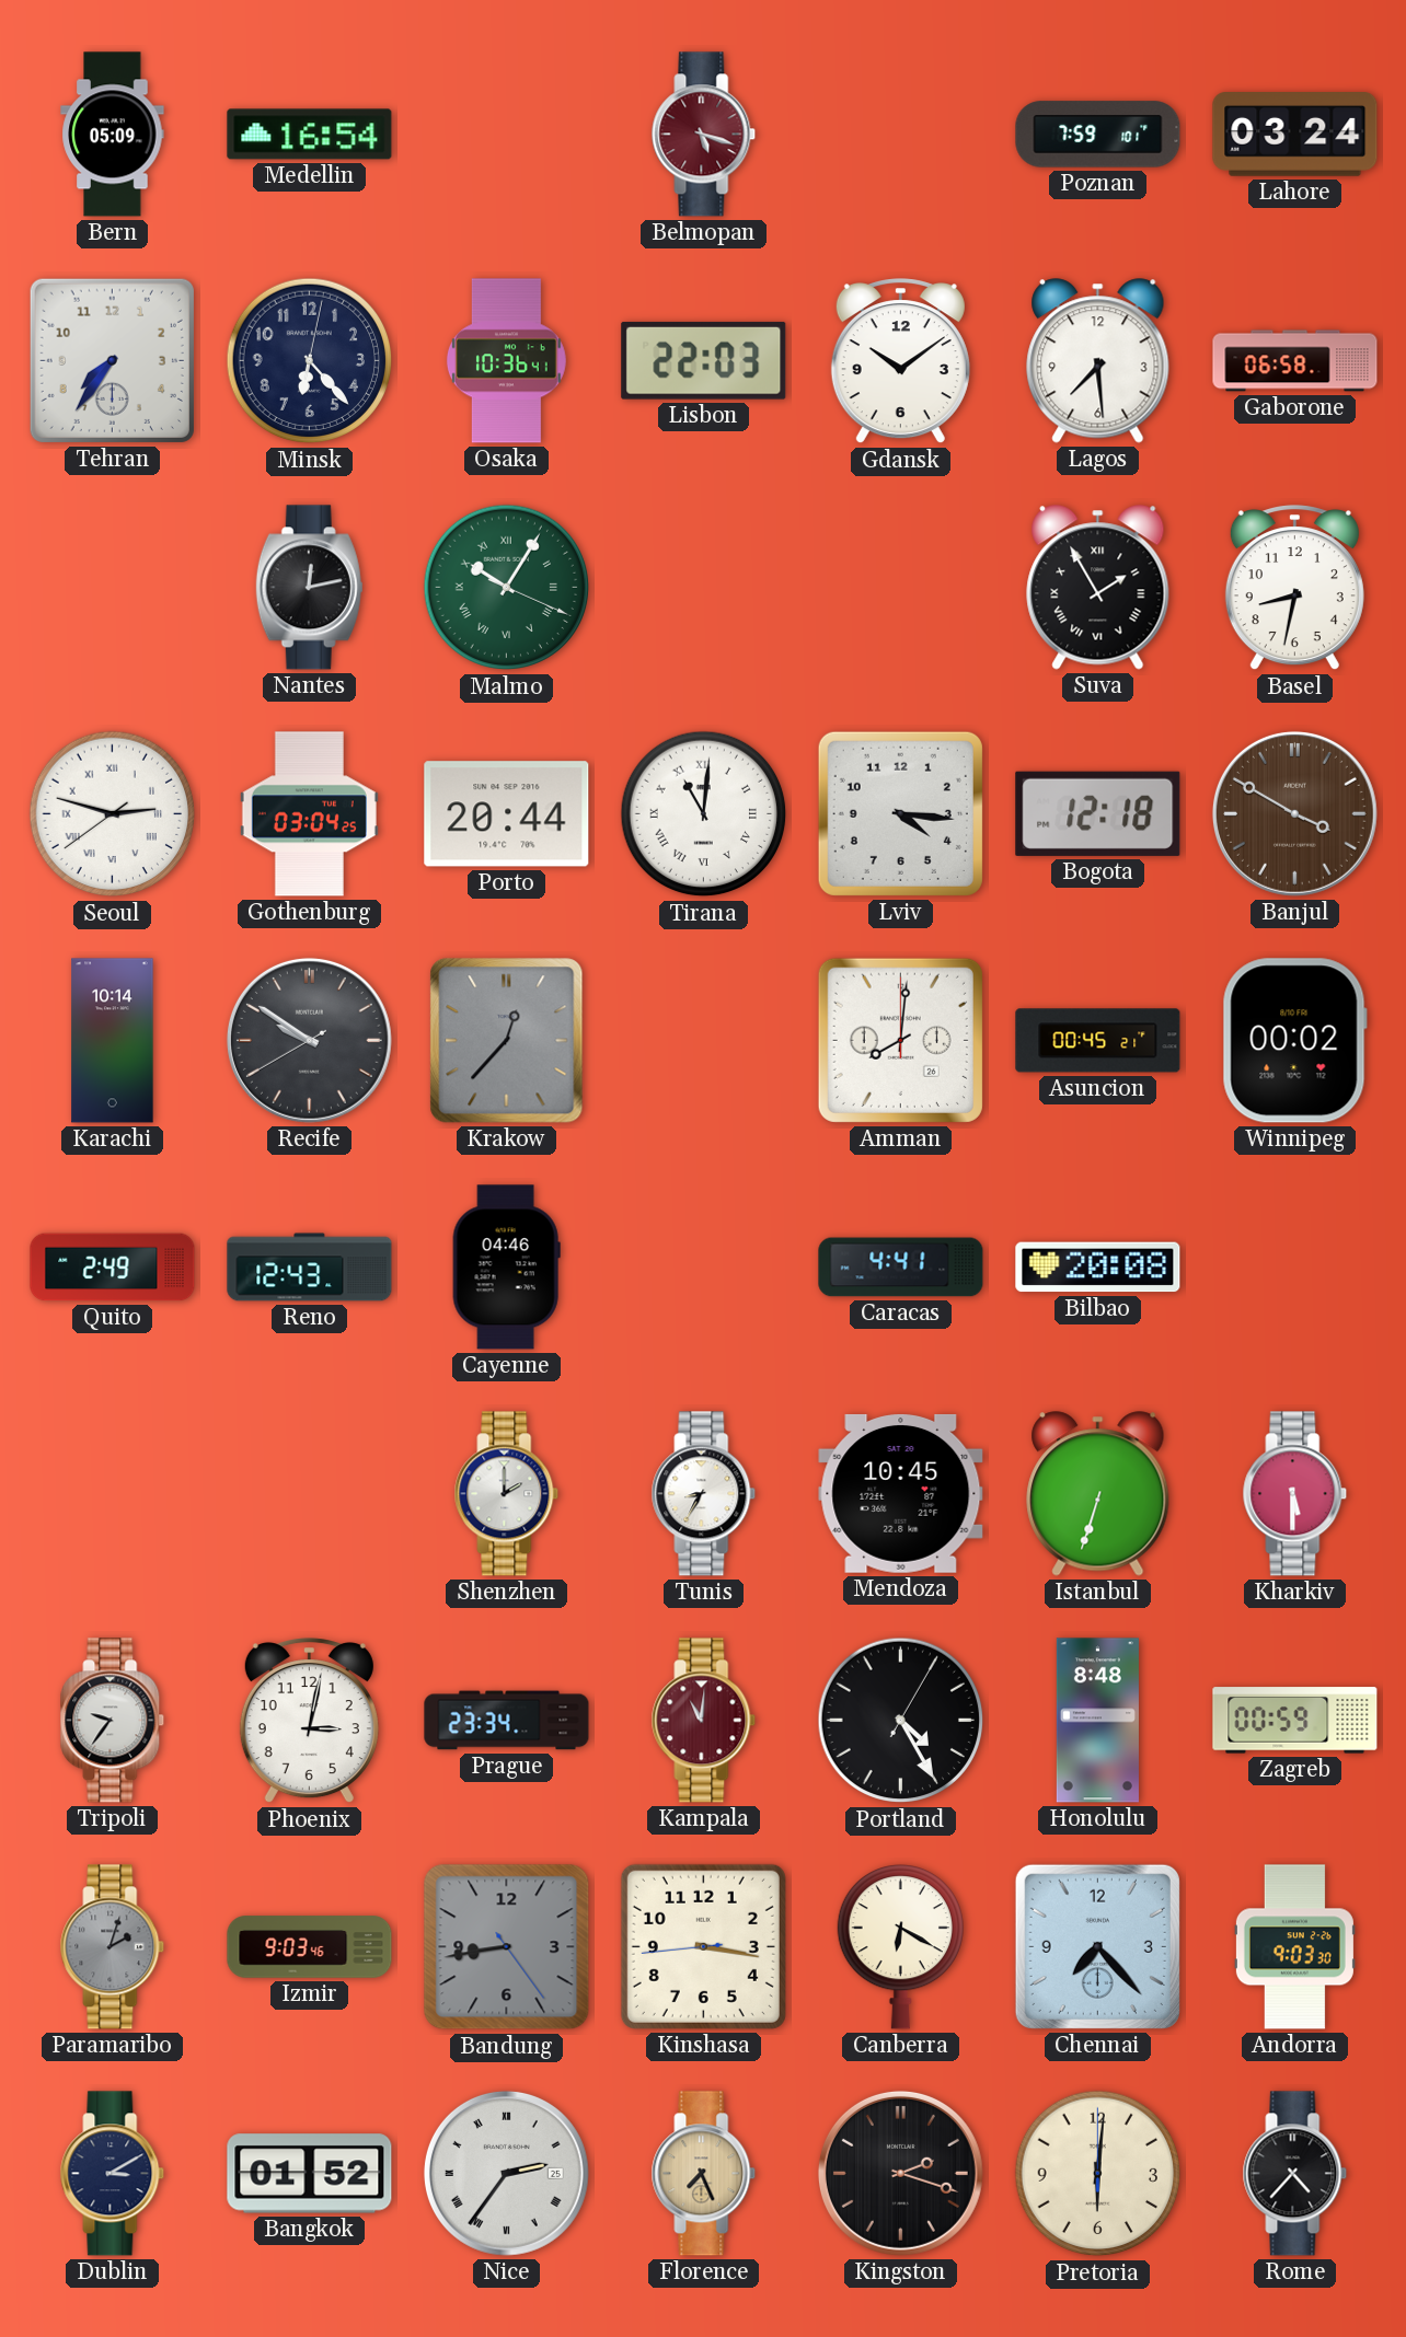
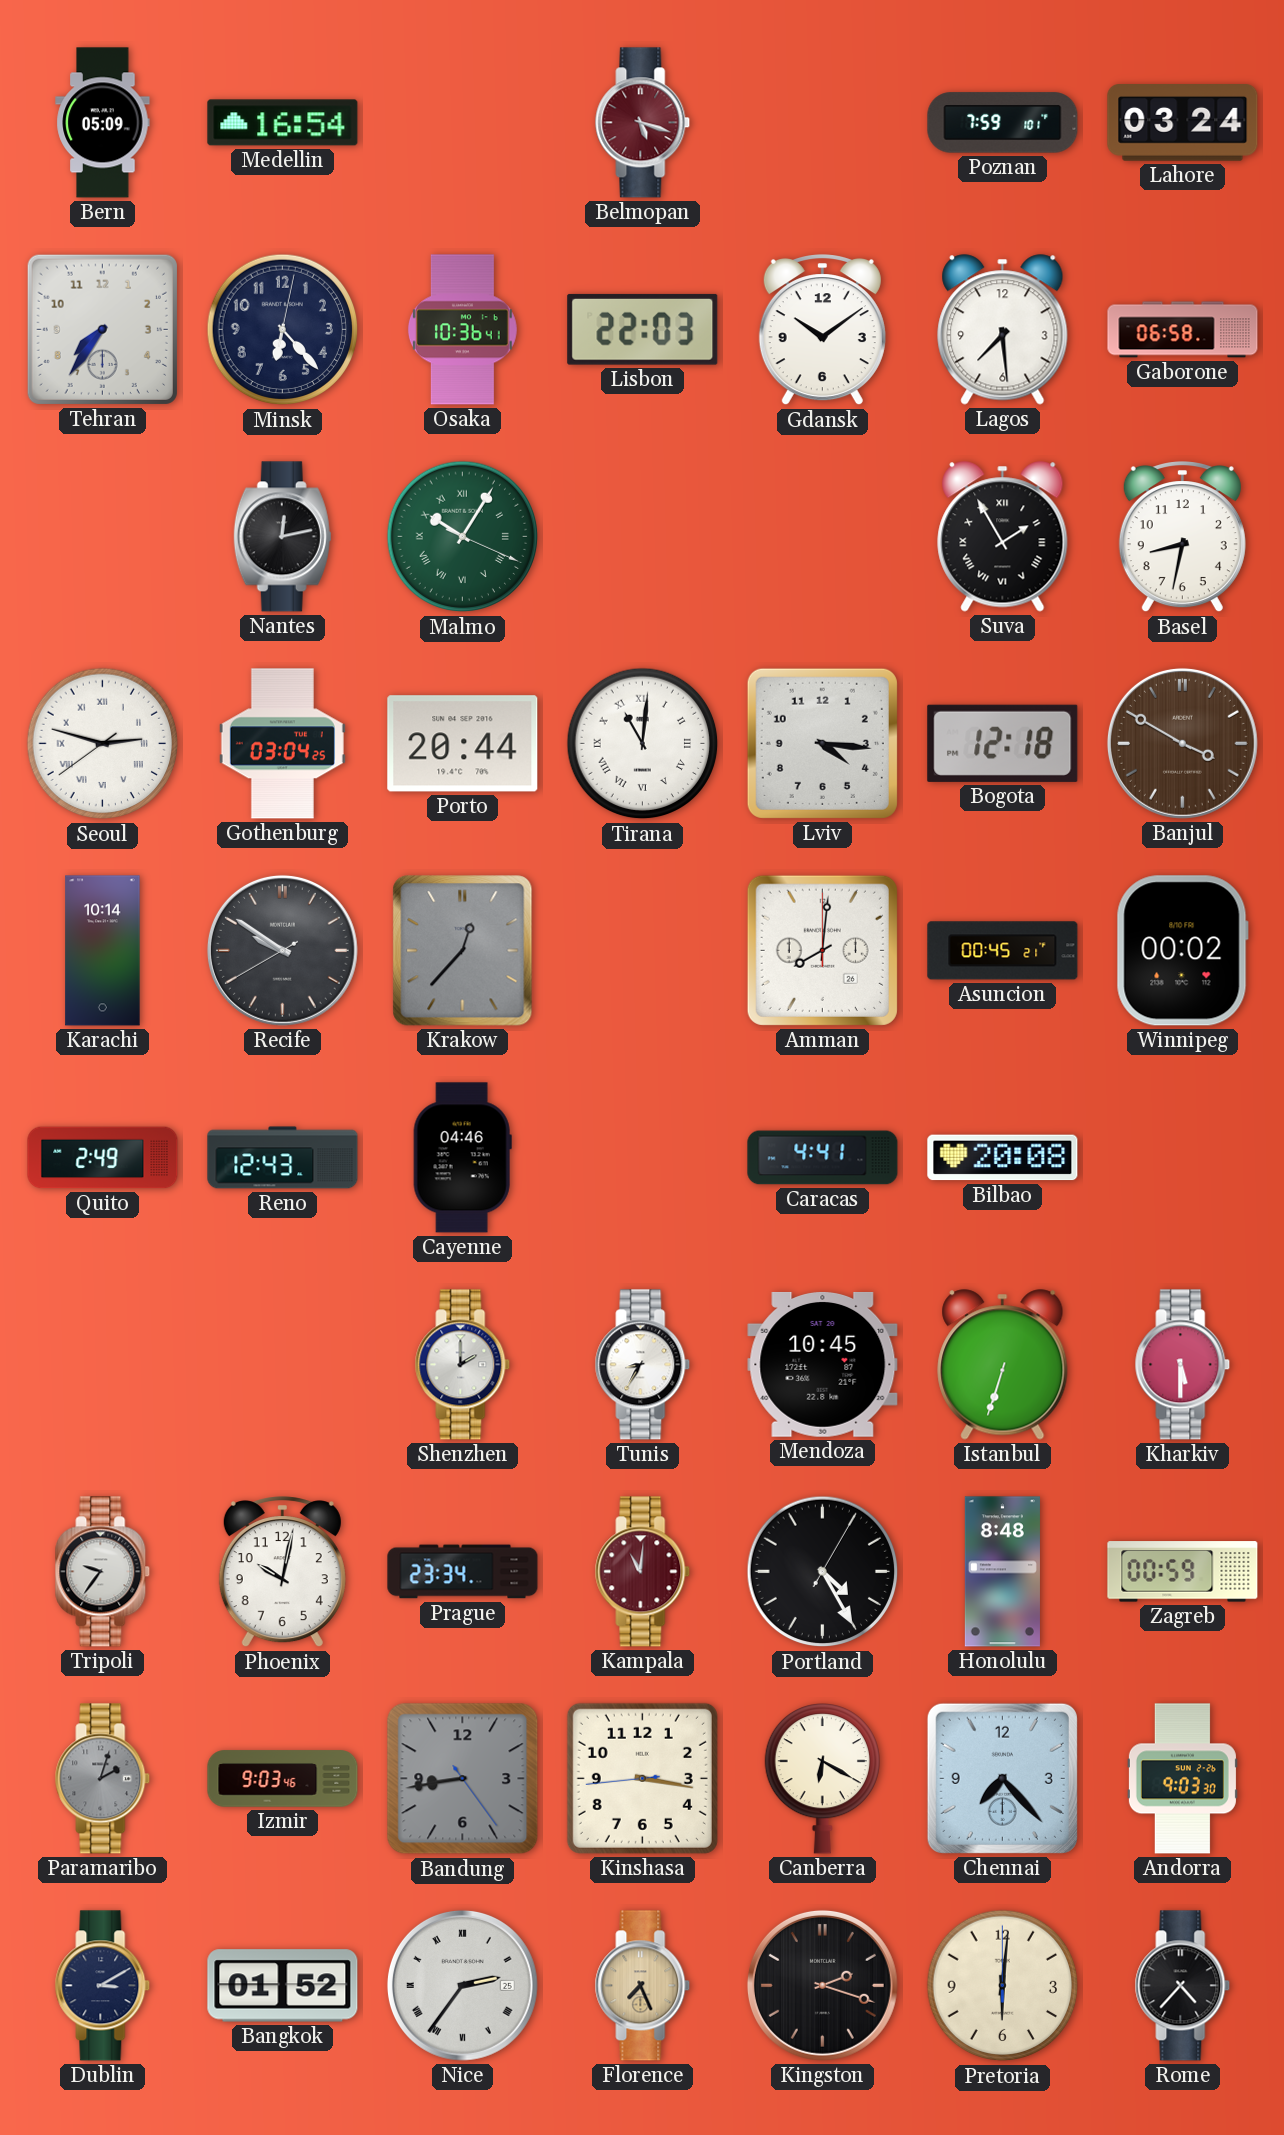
Phoenix: 3:02 -> 10:02
